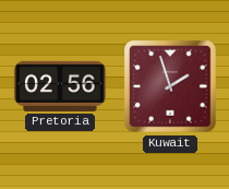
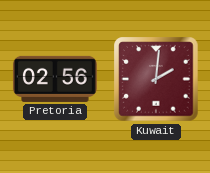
Kuwait: 1:57 -> 2:01
